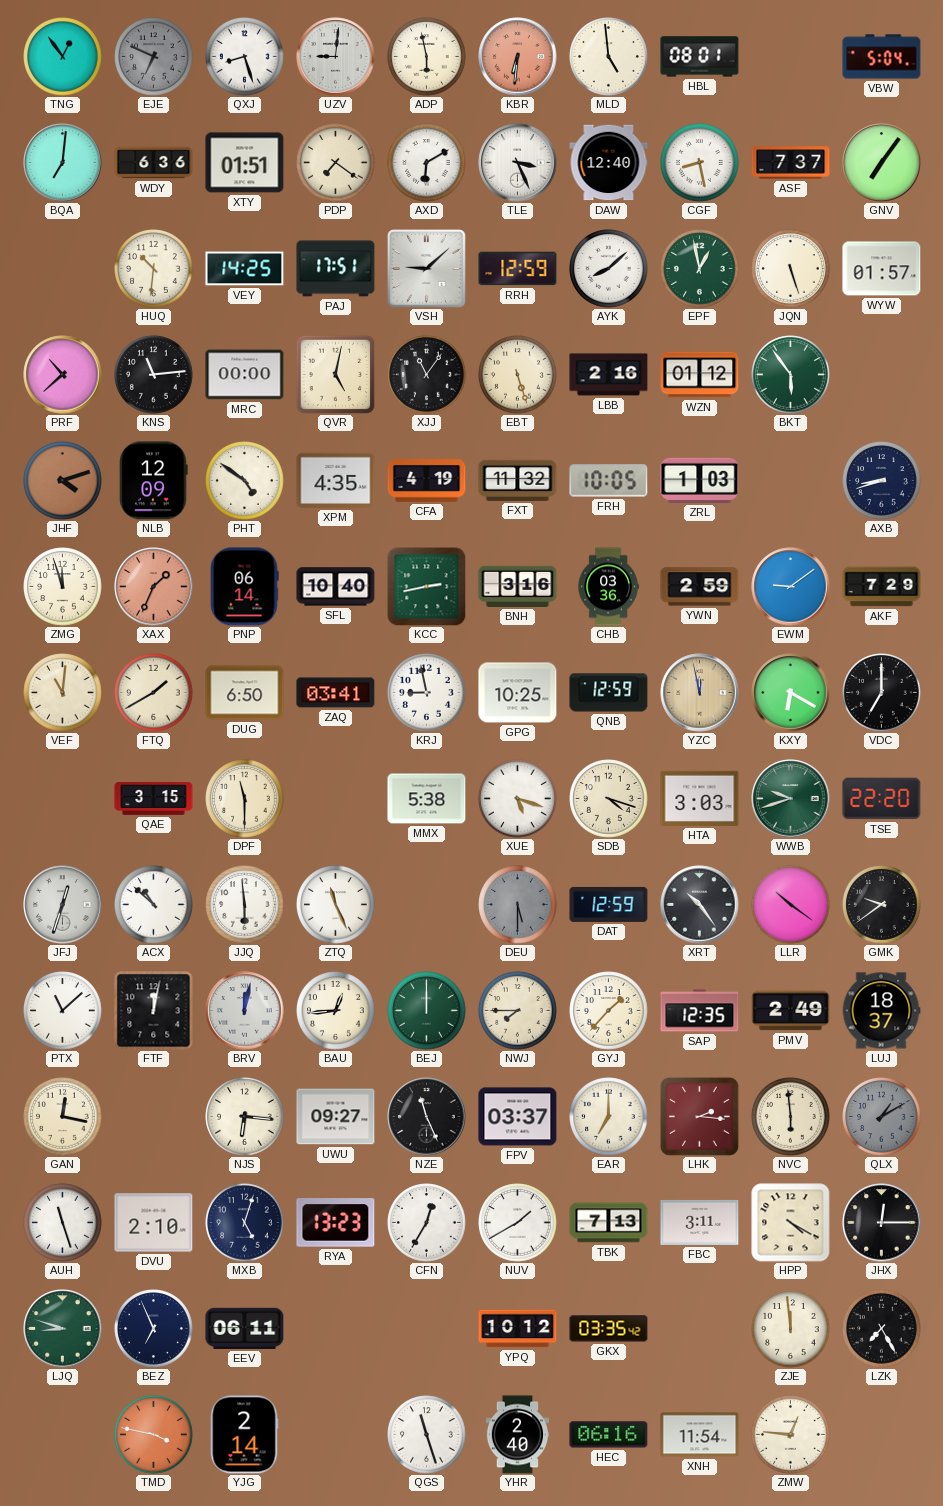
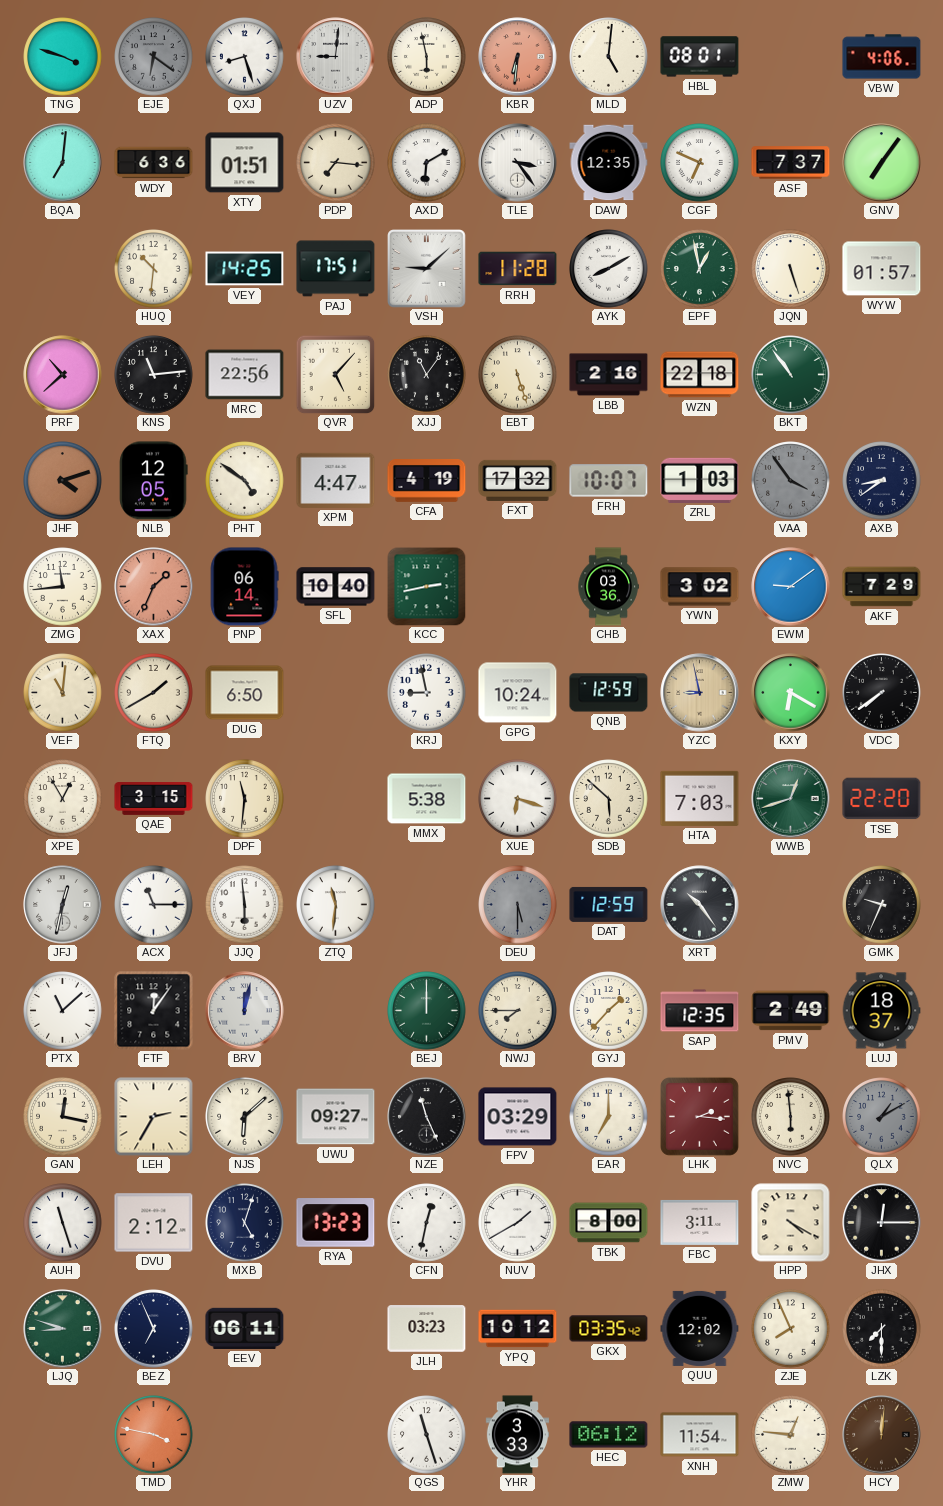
TNG: 12:54 -> 3:48
EJE: 6:49 -> 6:21
MLD: 4:59 -> 5:01
VBW: 5:04 -> 4:06
PDP: 7:21 -> 7:16
TLE: 3:26 -> 3:24
DAW: 12:40 -> 12:35
CGF: 8:28 -> 6:49
RRH: 12:59 -> 11:28
AYK: 8:08 -> 8:10
MRC: 00:00 -> 22:56
QVR: 5:02 -> 5:07
WZN: 01:12 -> 22:18
BKT: 5:54 -> 10:54
NLB: 12:09 -> 12:05
XPM: 4:35 -> 4:47
FXT: 11:32 -> 17:32
FRH: 10:05 -> 10:07
VAA: none -> 3:54
AXB: 8:42 -> 8:39
ZMG: 11:57 -> 11:44
BNH: 3:16 -> none
YWN: 2:59 -> 3:02
ZAQ: 03:41 -> none
GPG: 10:25 -> 10:24
YZC: 11:58 -> 8:58
VDC: 7:00 -> 7:39
XPE: none -> 12:55
DPF: 11:30 -> 11:31
XUE: 5:18 -> 6:18
SDB: 4:18 -> 5:52
HTA: 3:03 -> 7:03
WWB: 9:42 -> 12:42
JFJ: 12:33 -> 12:32
ACX: 10:52 -> 11:15
ZTQ: 11:26 -> 11:31
LLR: 10:21 -> none
GMK: 9:39 -> 9:34
FTF: 12:02 -> 12:06
BAU: 12:44 -> none
LEH: none -> 2:35
NJS: 6:16 -> 6:08
FPV: 03:37 -> 03:29
DVU: 2:10 -> 2:12
CFN: 12:35 -> 12:32
TBK: 7:13 -> 8:00
JLH: none -> 03:23
QUU: none -> 12:02
ZJE: 11:59 -> 7:56
LZK: 7:25 -> 7:30
YJG: 2:14 -> none
YHR: 2:40 -> 3:33
HEC: 06:16 -> 06:12
HCY: none -> 12:01
